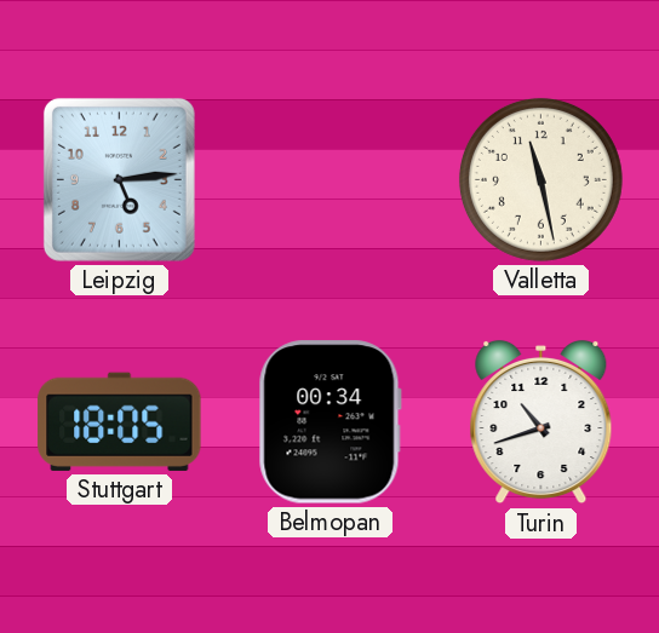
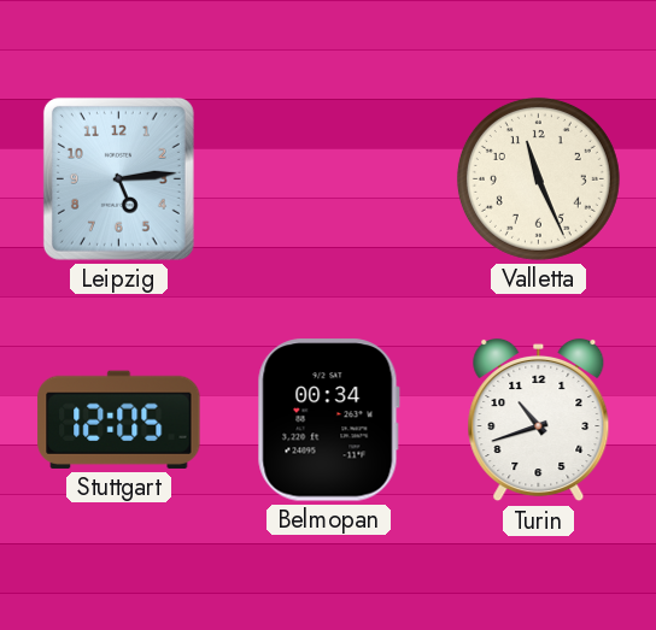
Valletta: 11:28 -> 11:26
Stuttgart: 18:05 -> 12:05
